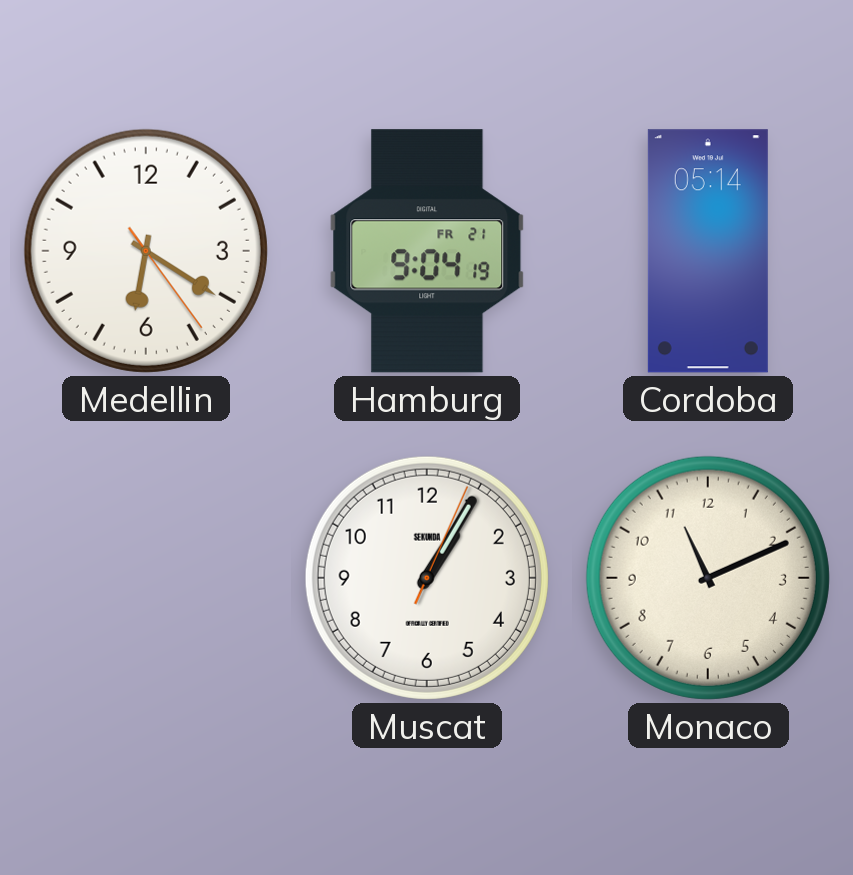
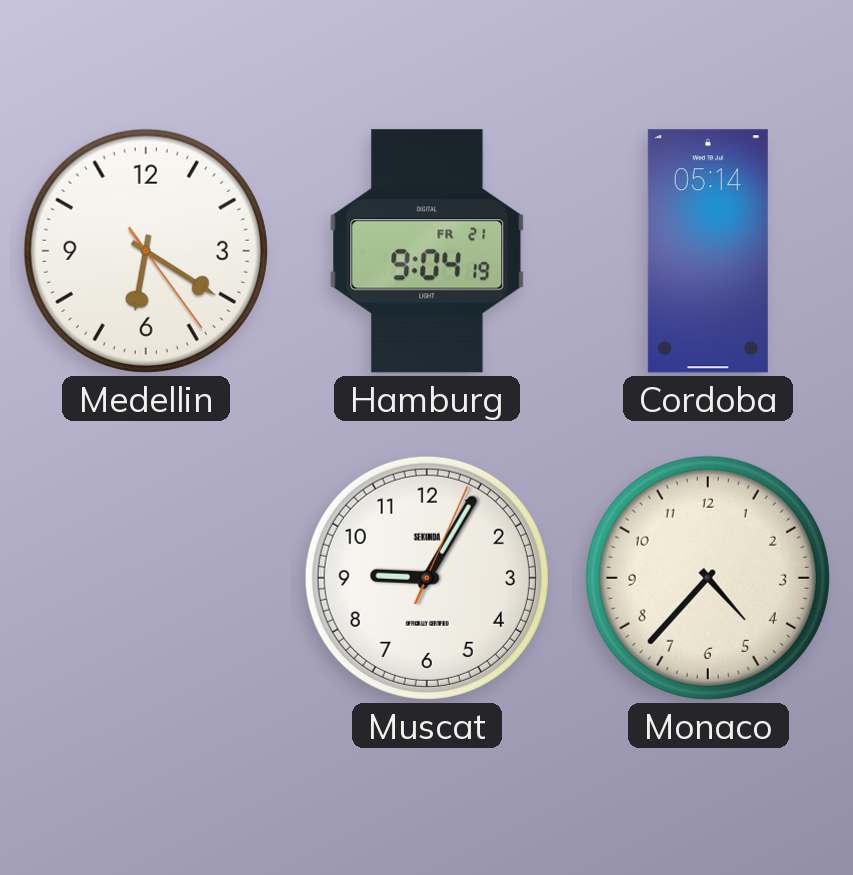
Muscat: 1:05 -> 9:05
Monaco: 11:11 -> 4:37
